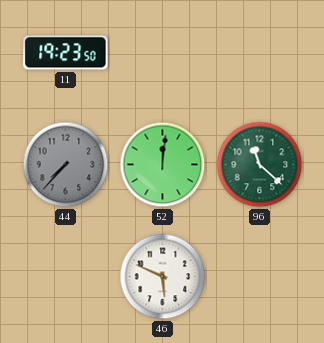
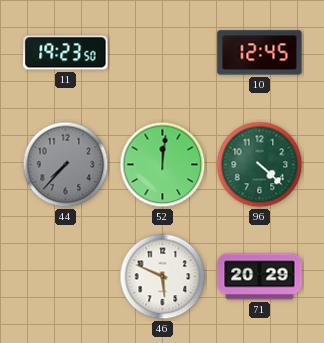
10: none -> 12:45
96: 11:22 -> 4:22
71: none -> 20:29
